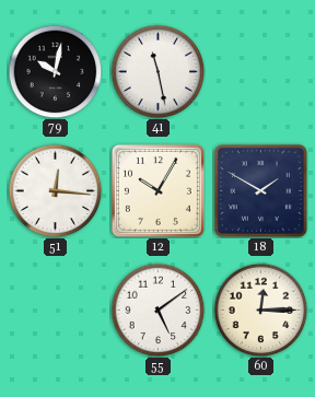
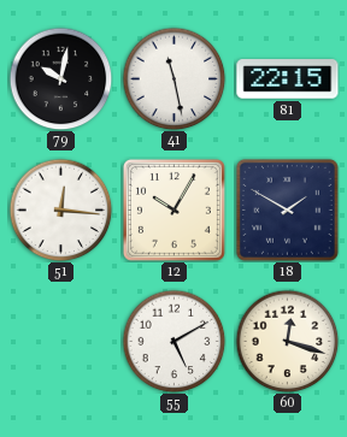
81: none -> 22:15
55: 5:09 -> 5:10
60: 12:15 -> 12:18
